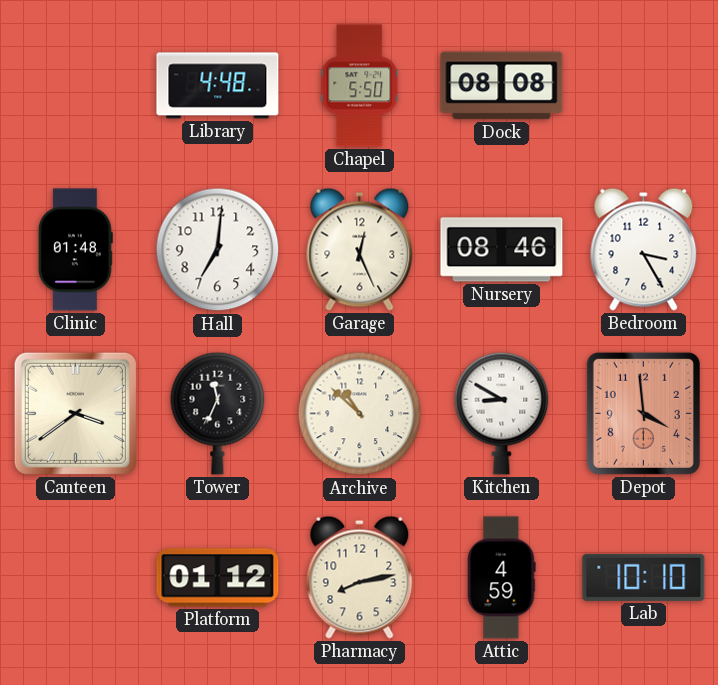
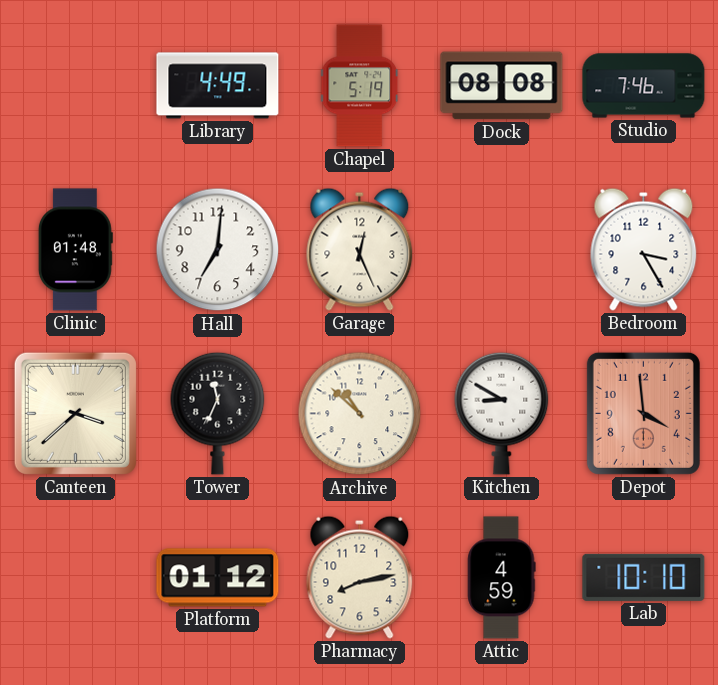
Library: 4:48 -> 4:49
Chapel: 5:50 -> 5:19
Studio: none -> 7:46
Nursery: 08:46 -> none
Canteen: 3:39 -> 3:38
